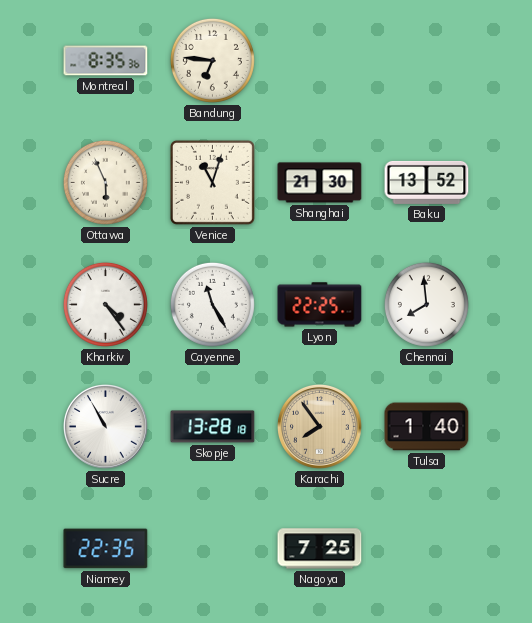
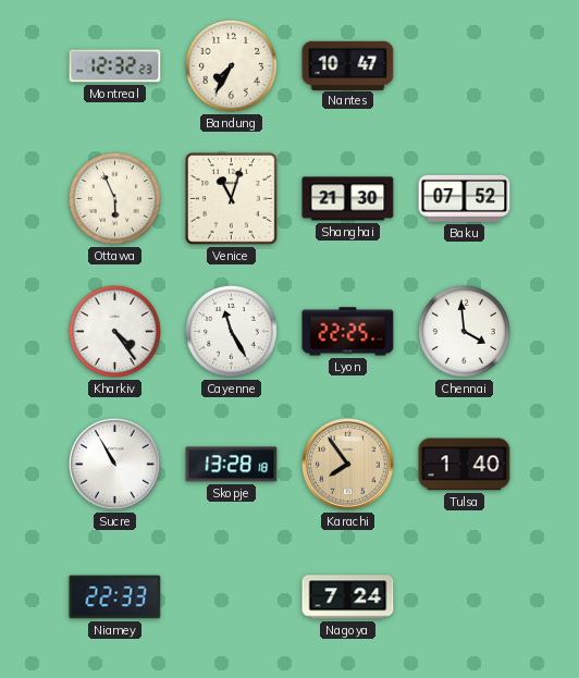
Montreal: 8:35 -> 12:32
Bandung: 6:46 -> 7:35
Nantes: none -> 10:47
Baku: 13:52 -> 07:52
Chennai: 7:59 -> 3:59
Niamey: 22:35 -> 22:33
Nagoya: 7:25 -> 7:24
